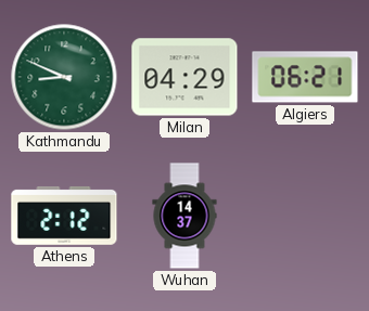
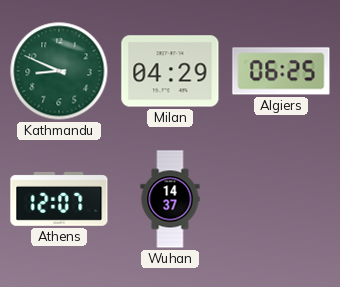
Algiers: 06:21 -> 06:25
Athens: 2:12 -> 12:07
